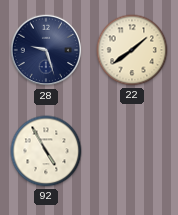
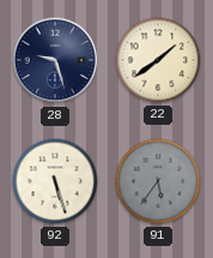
92: 4:55 -> 5:27
91: none -> 5:36
